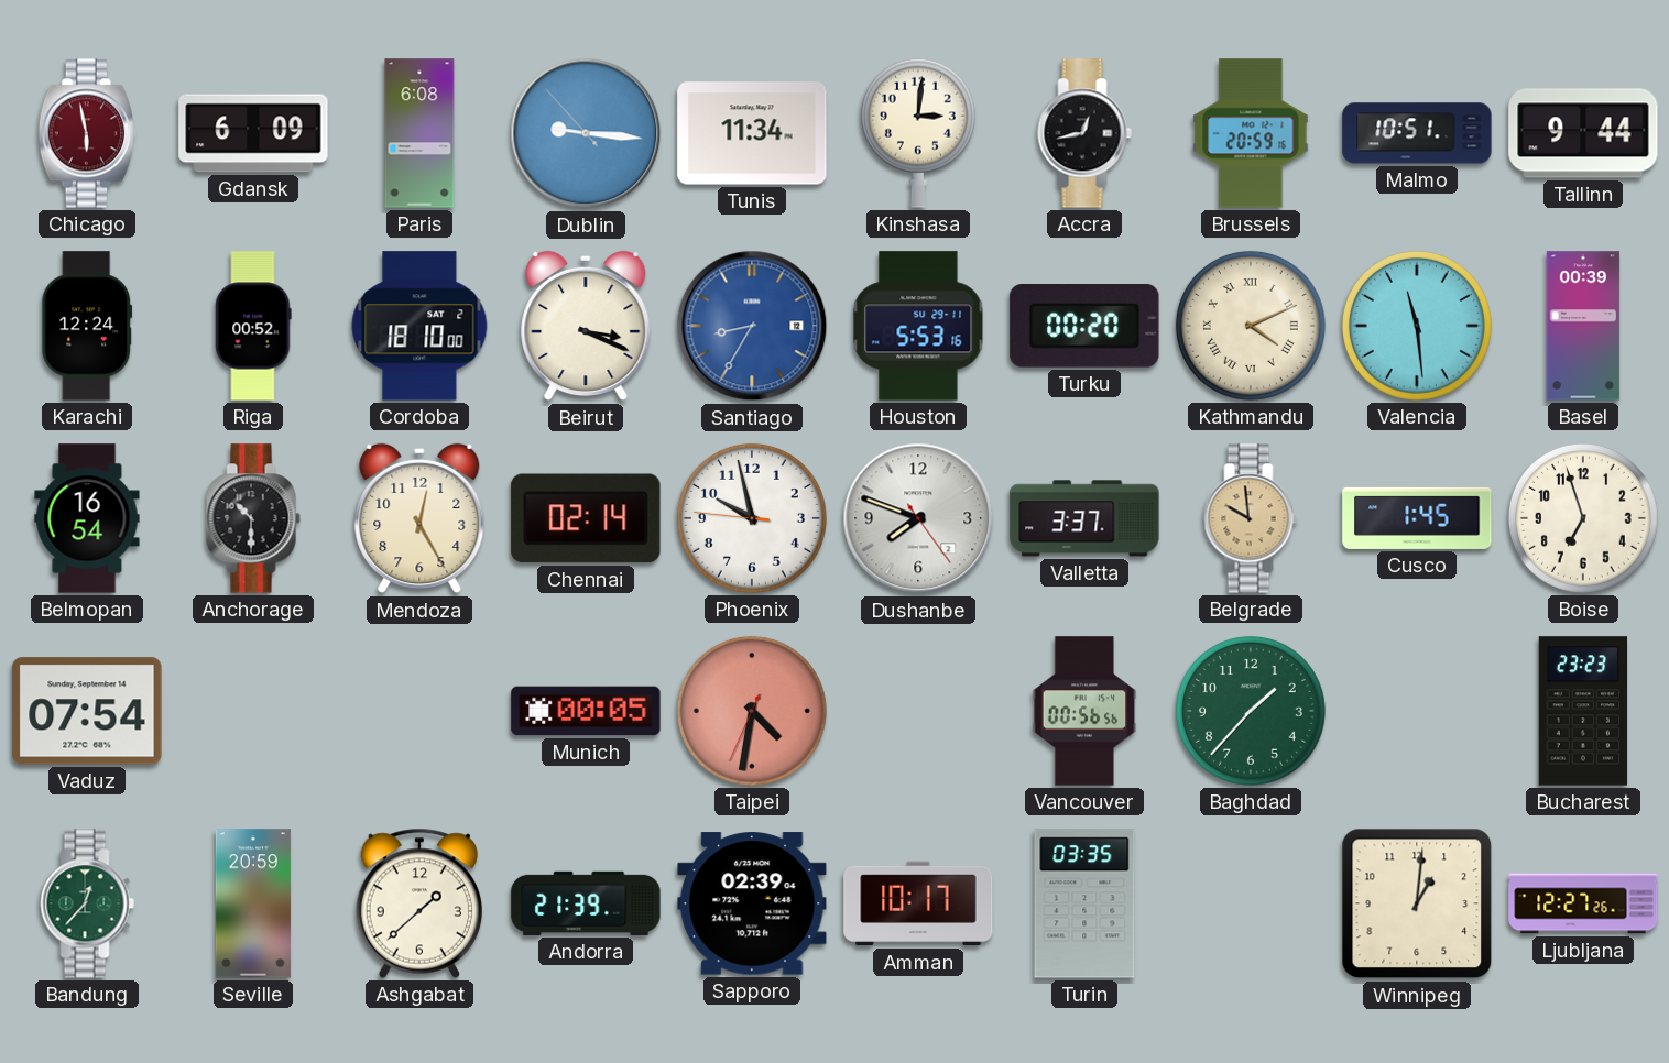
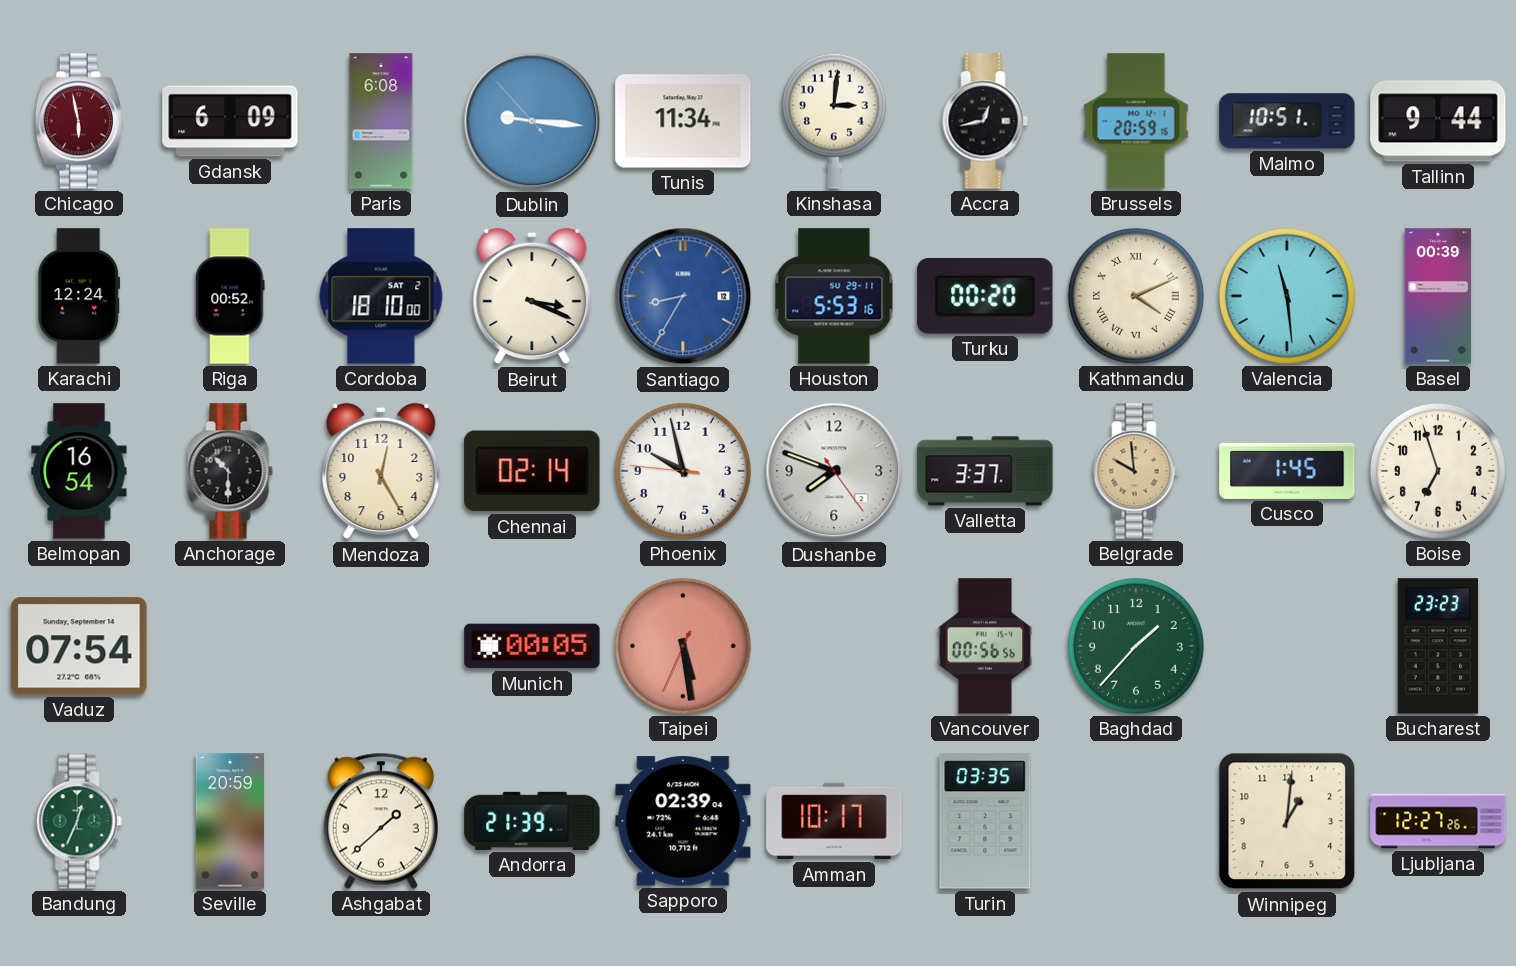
Taipei: 4:31 -> 5:28
Bandung: 12:37 -> 12:34
